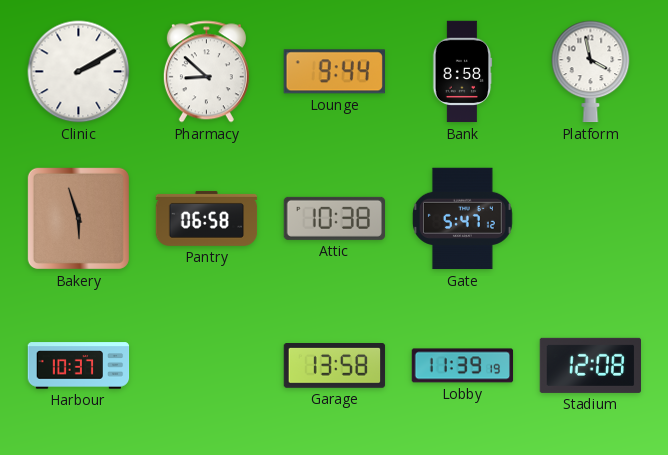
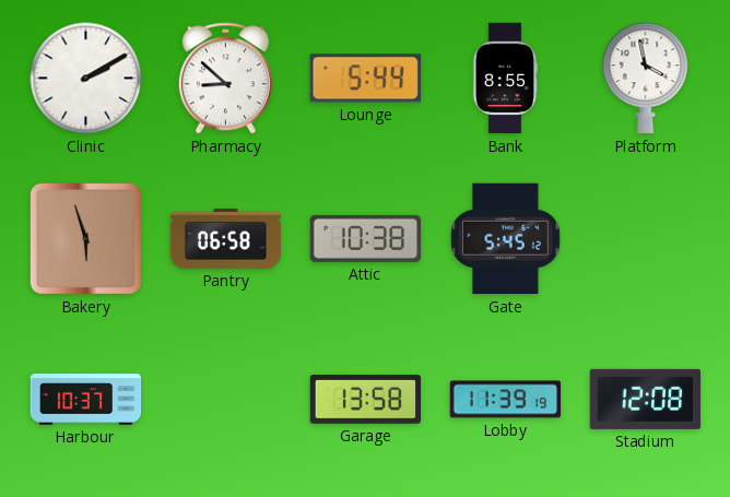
Lounge: 9:44 -> 5:44
Bank: 8:58 -> 8:55
Gate: 5:47 -> 5:45
